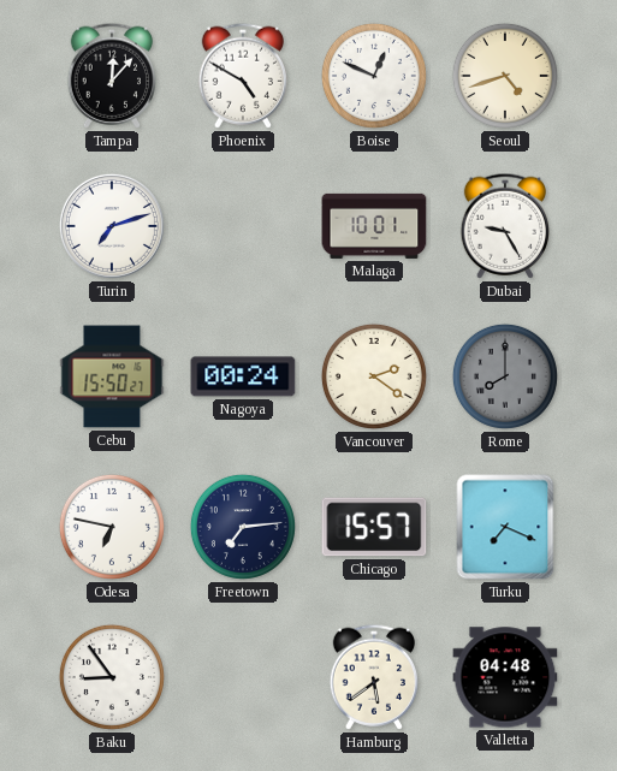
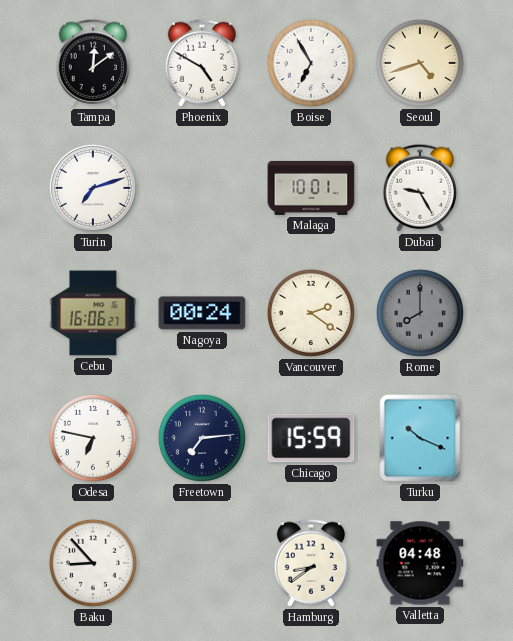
Tampa: 12:07 -> 12:09
Boise: 12:49 -> 6:55
Cebu: 15:50 -> 16:06
Chicago: 15:57 -> 15:59
Turku: 7:19 -> 10:19
Baku: 8:54 -> 8:53
Hamburg: 5:39 -> 8:39
